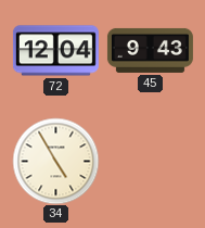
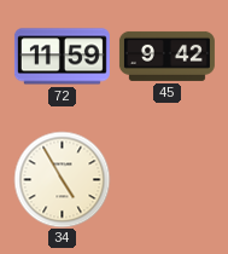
72: 12:04 -> 11:59
45: 9:43 -> 9:42
